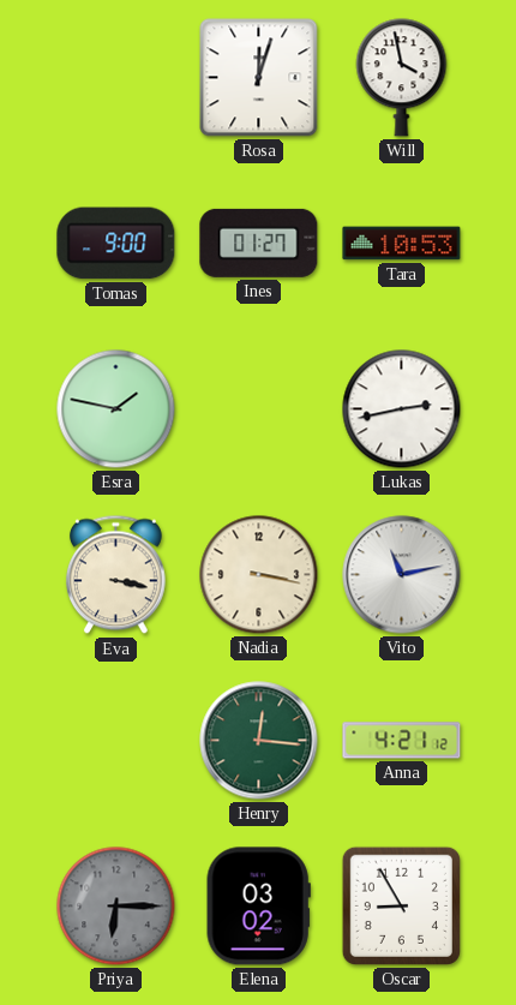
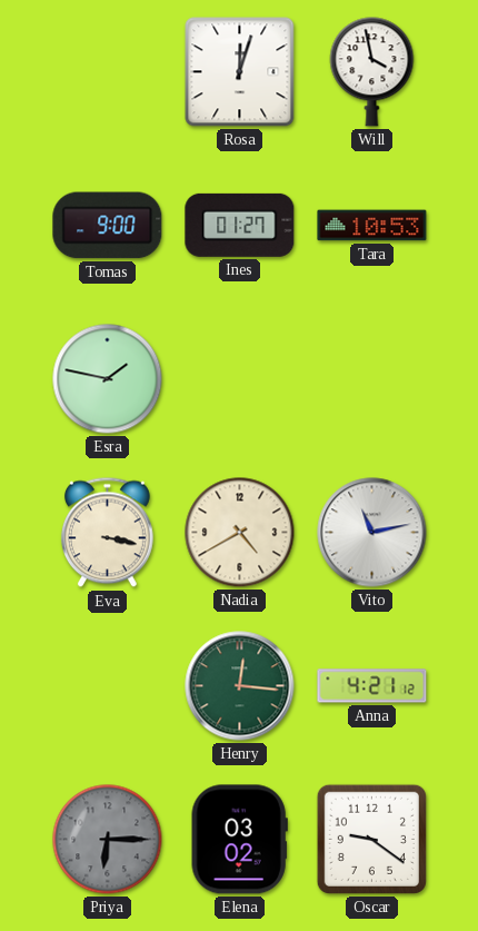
Lukas: 2:43 -> none
Nadia: 3:17 -> 4:40
Oscar: 8:55 -> 9:21
